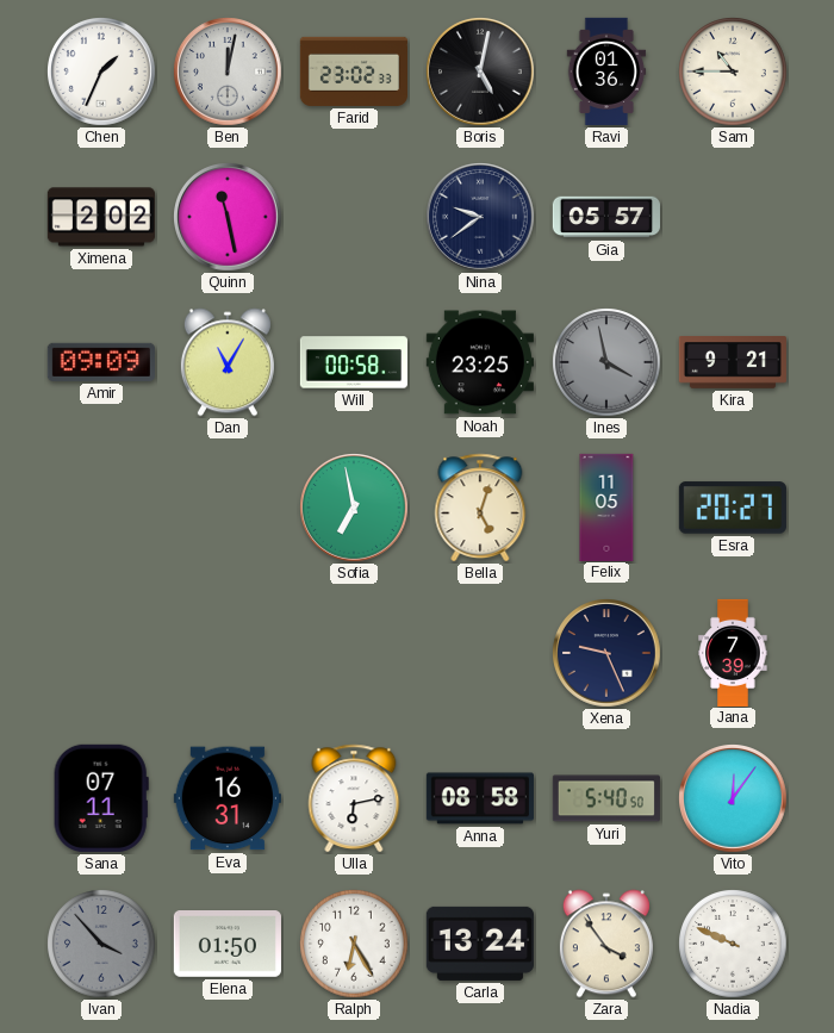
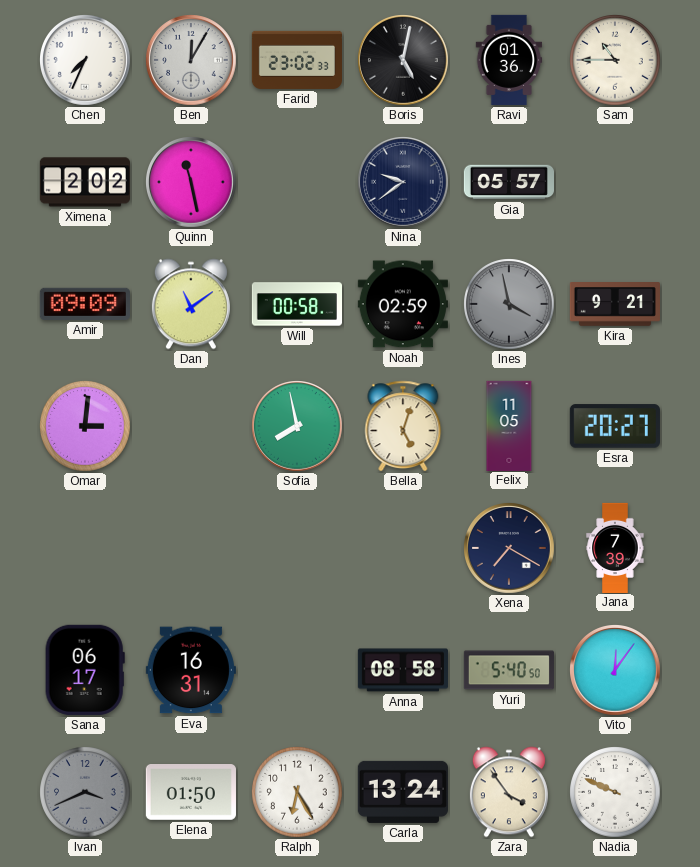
Chen: 1:34 -> 7:34
Ben: 12:02 -> 12:05
Dan: 11:05 -> 11:09
Noah: 23:25 -> 02:59
Omar: none -> 3:01
Sofia: 6:58 -> 7:58
Xena: 9:26 -> 7:20
Sana: 07:11 -> 06:17
Ulla: 6:13 -> none
Ivan: 3:53 -> 3:41
